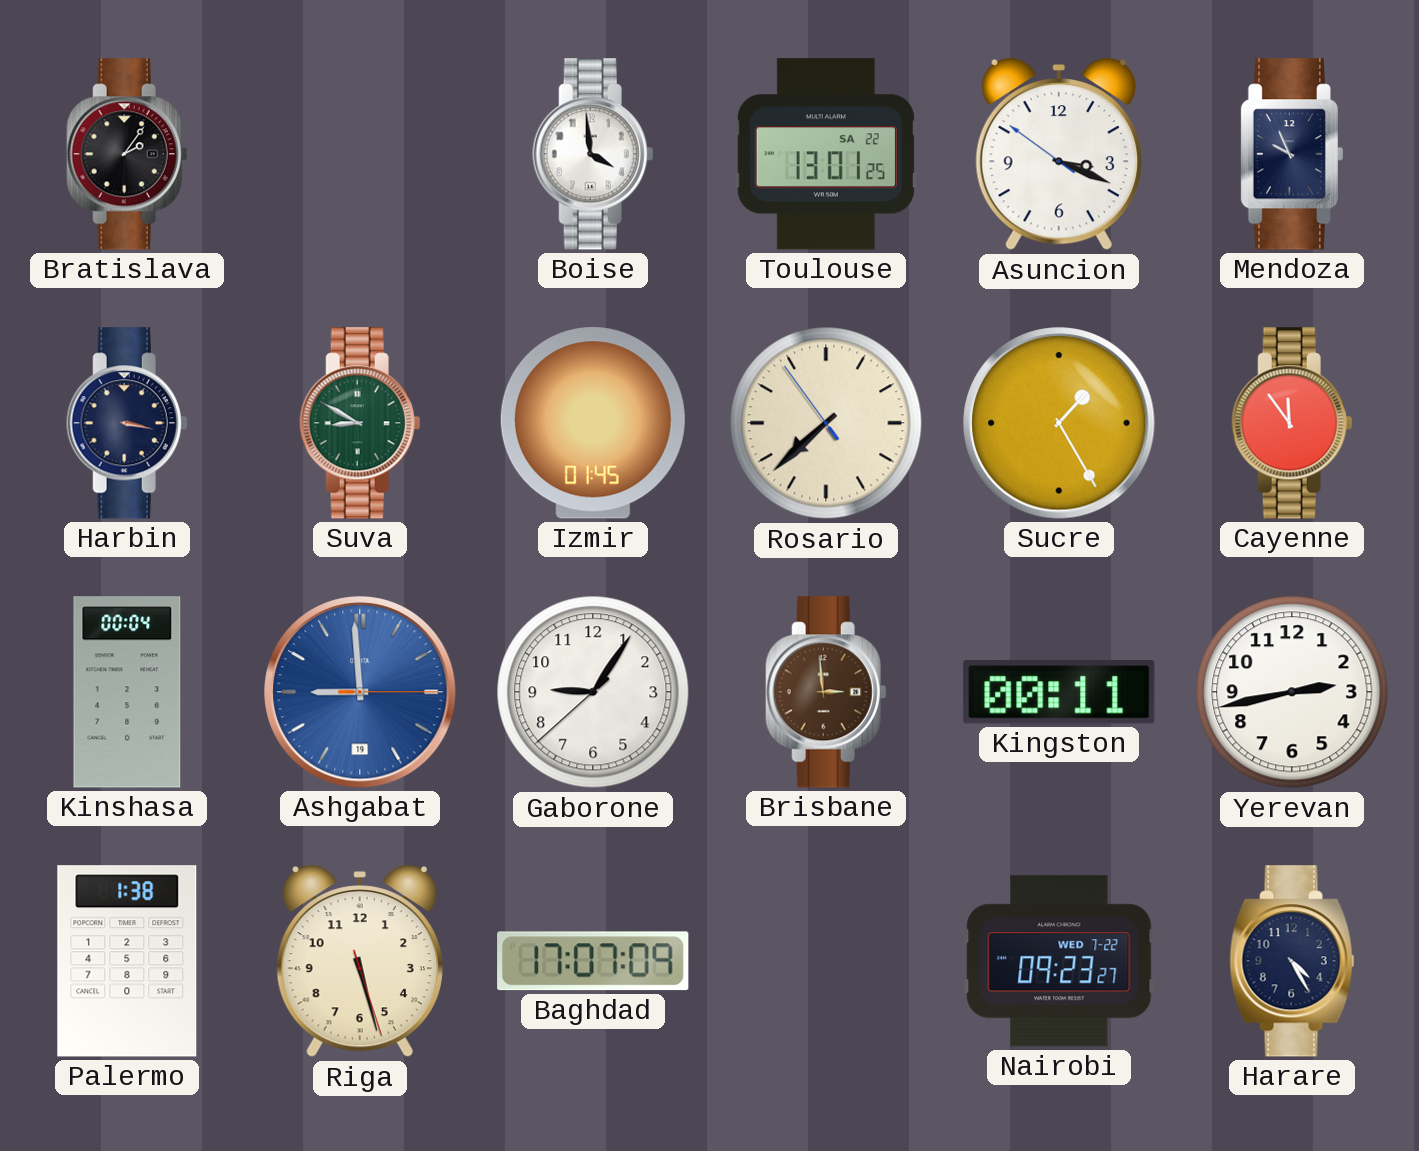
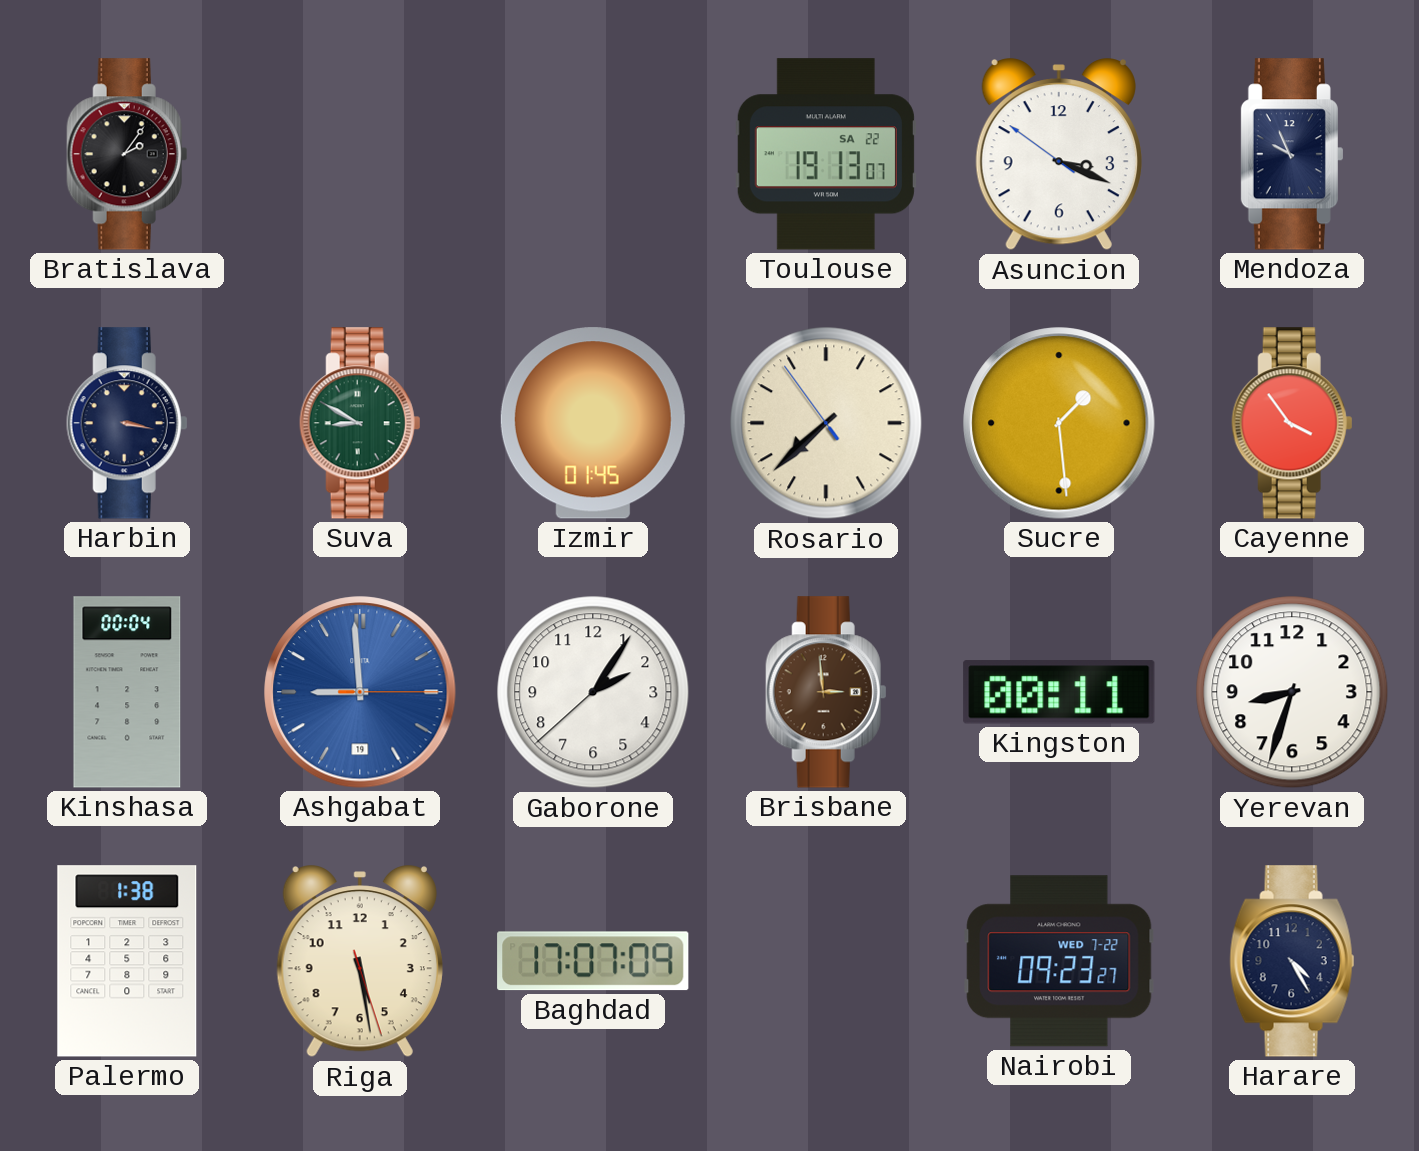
Boise: 3:59 -> none
Toulouse: 13:01 -> 19:13
Sucre: 1:25 -> 1:29
Cayenne: 11:54 -> 3:54
Gaborone: 9:05 -> 2:05
Yerevan: 2:43 -> 8:33
Riga: 5:27 -> 5:28
